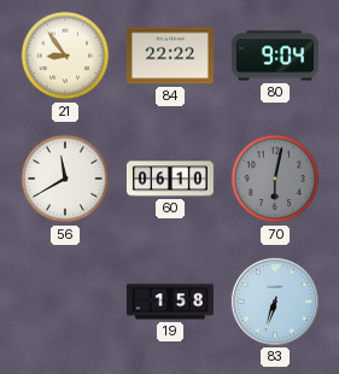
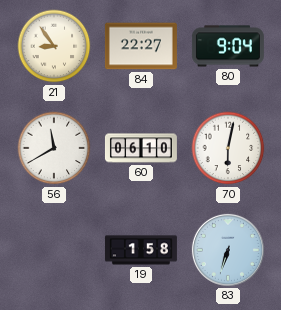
84: 22:22 -> 22:27
70 dial: grey -> white
